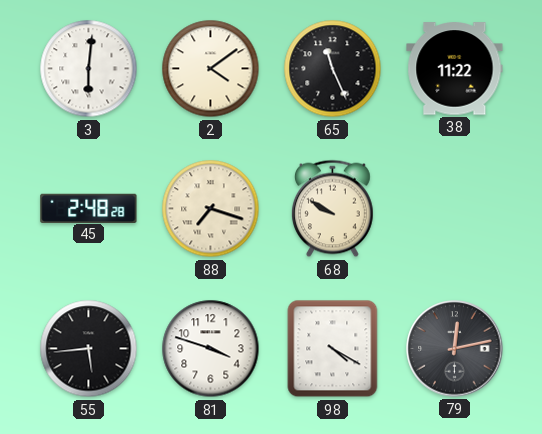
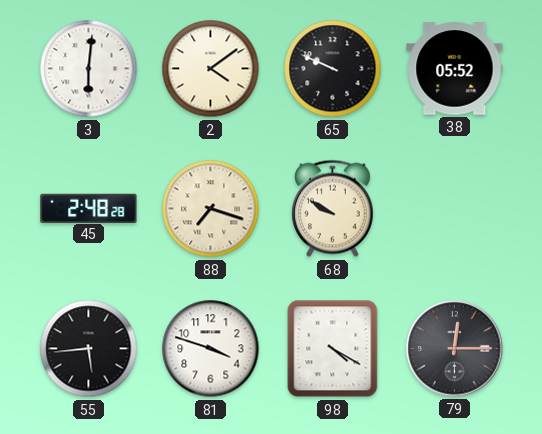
65: 11:26 -> 9:49
38: 11:22 -> 05:52
79: 12:13 -> 12:15
